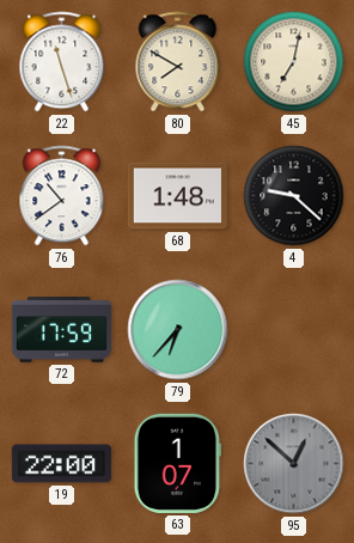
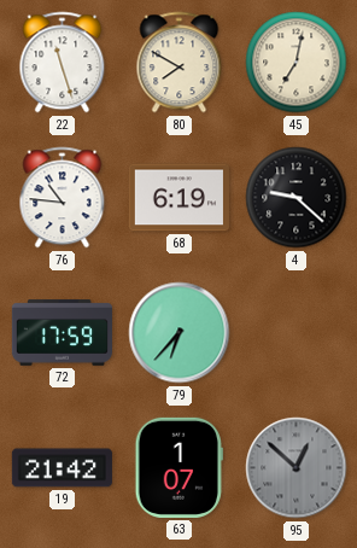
76: 10:39 -> 10:46
68: 1:48 -> 6:19
19: 22:00 -> 21:42
